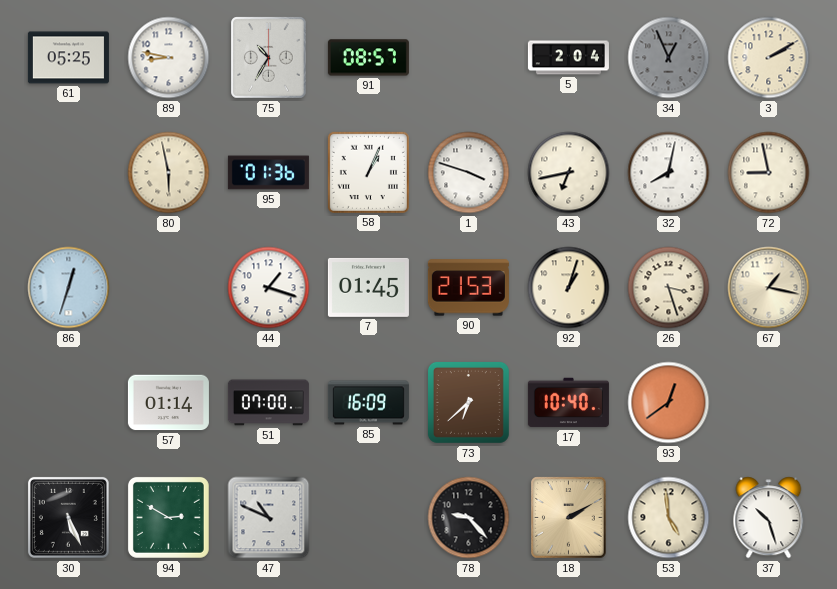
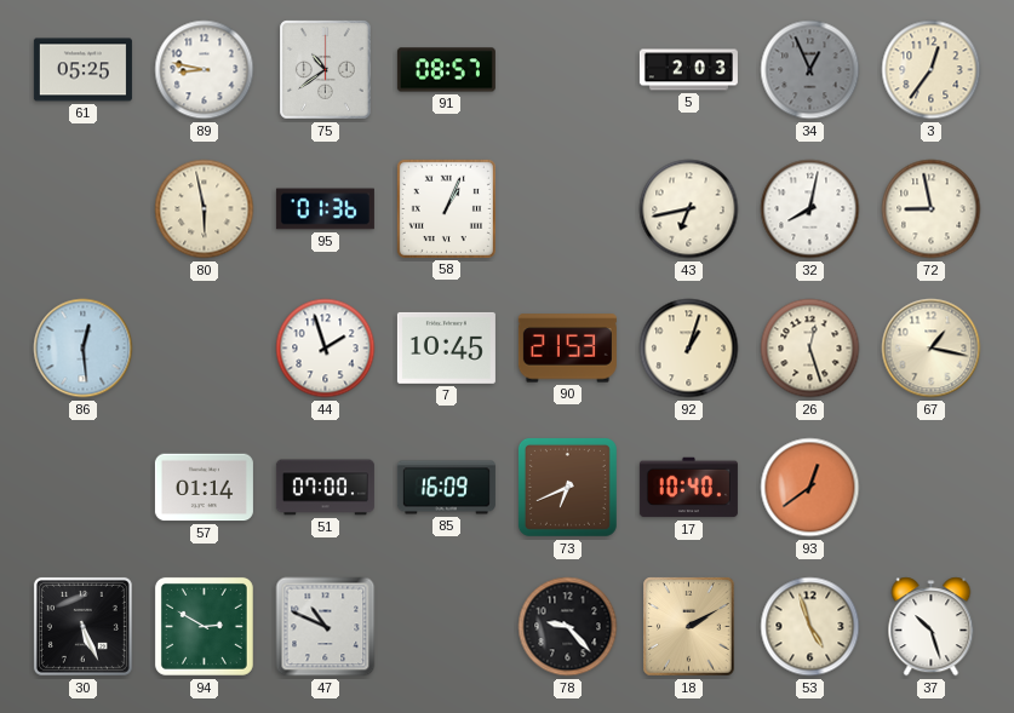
75: 10:35 -> 10:39
5: 2:04 -> 2:03
3: 2:10 -> 12:36
1: 3:48 -> none
86: 12:33 -> 12:29
44: 1:18 -> 1:57
7: 01:45 -> 10:45
26: 3:27 -> 12:27
73: 6:38 -> 6:41
53: 4:59 -> 4:57
